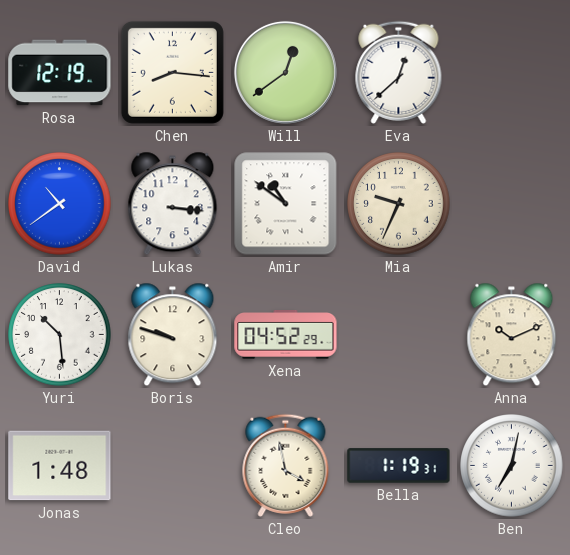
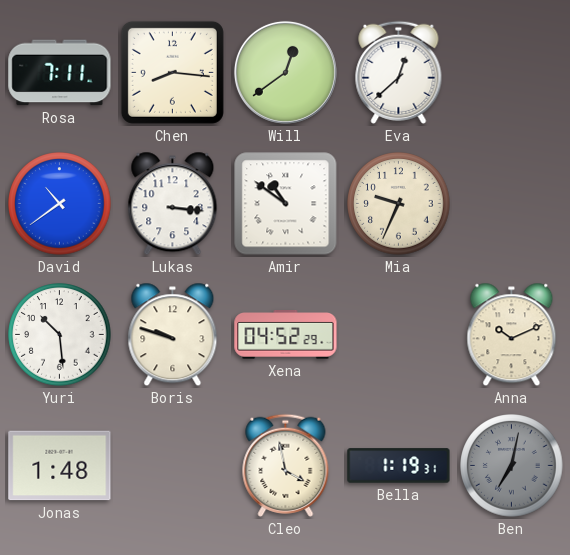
Rosa: 12:19 -> 7:11
Ben dial: white -> grey
